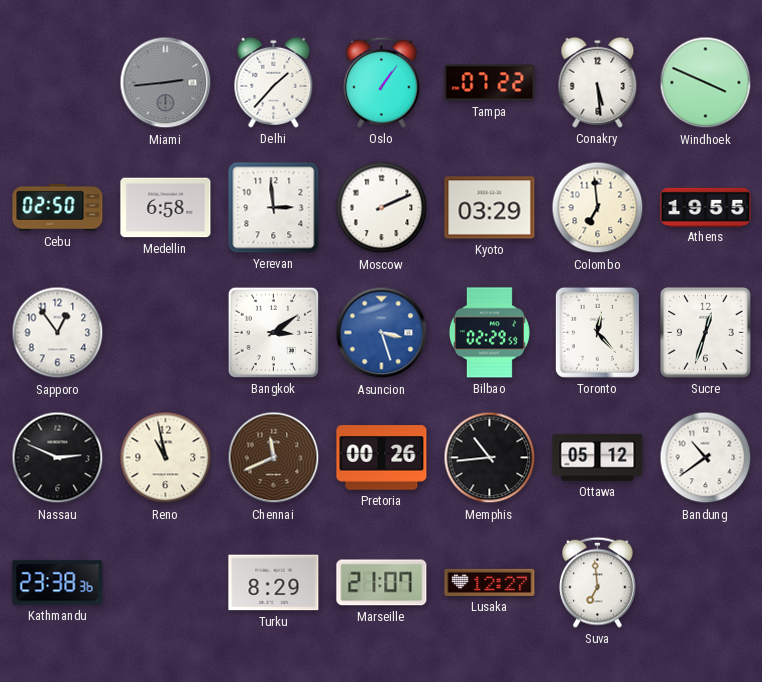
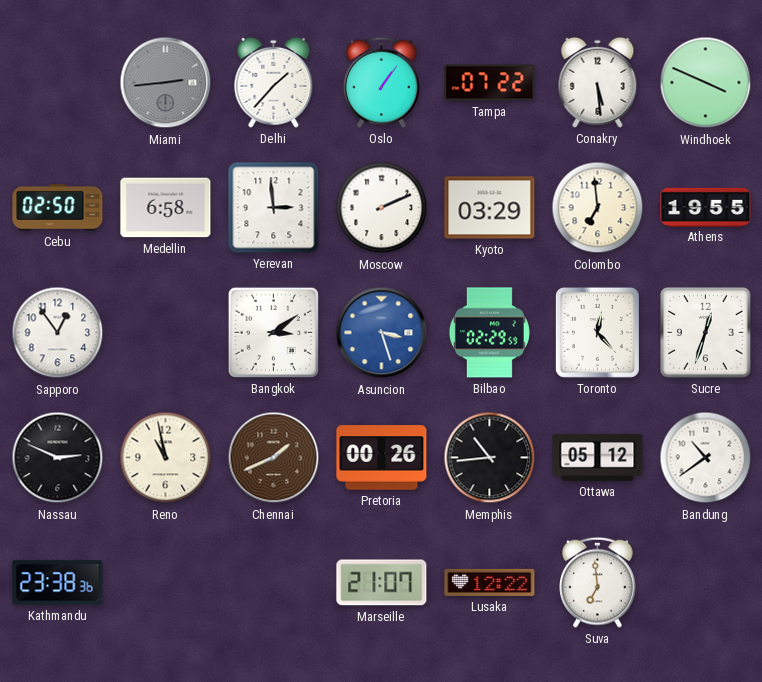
Chennai: 11:41 -> 1:41
Turku: 8:29 -> none
Lusaka: 12:27 -> 12:22
